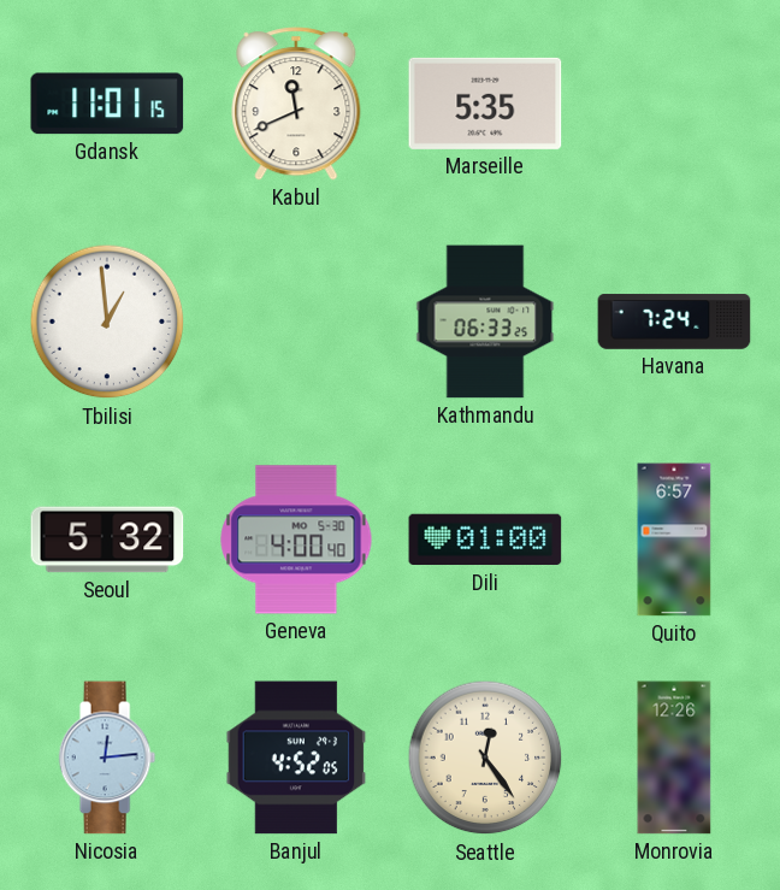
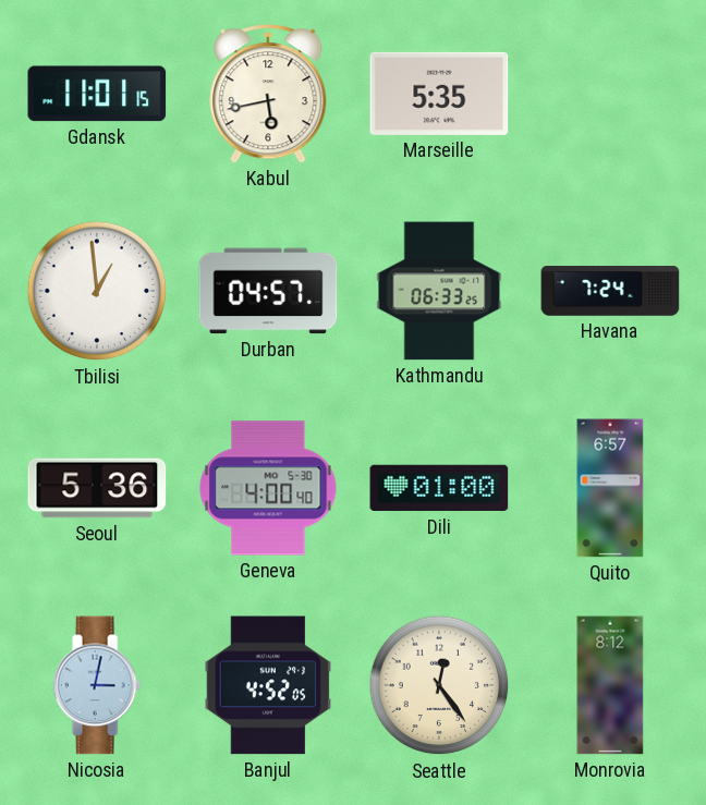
Kabul: 11:41 -> 5:43
Durban: none -> 04:57
Seoul: 5:32 -> 5:36
Nicosia: 12:14 -> 3:02
Monrovia: 12:26 -> 8:12
